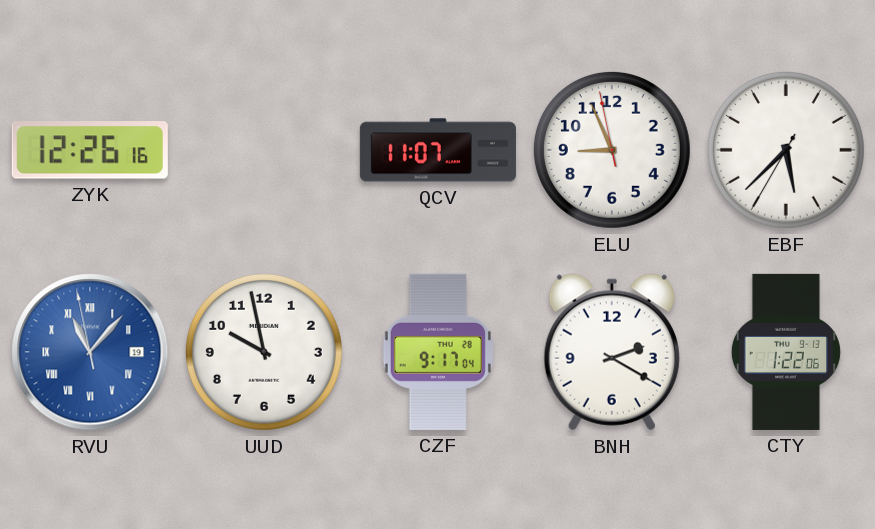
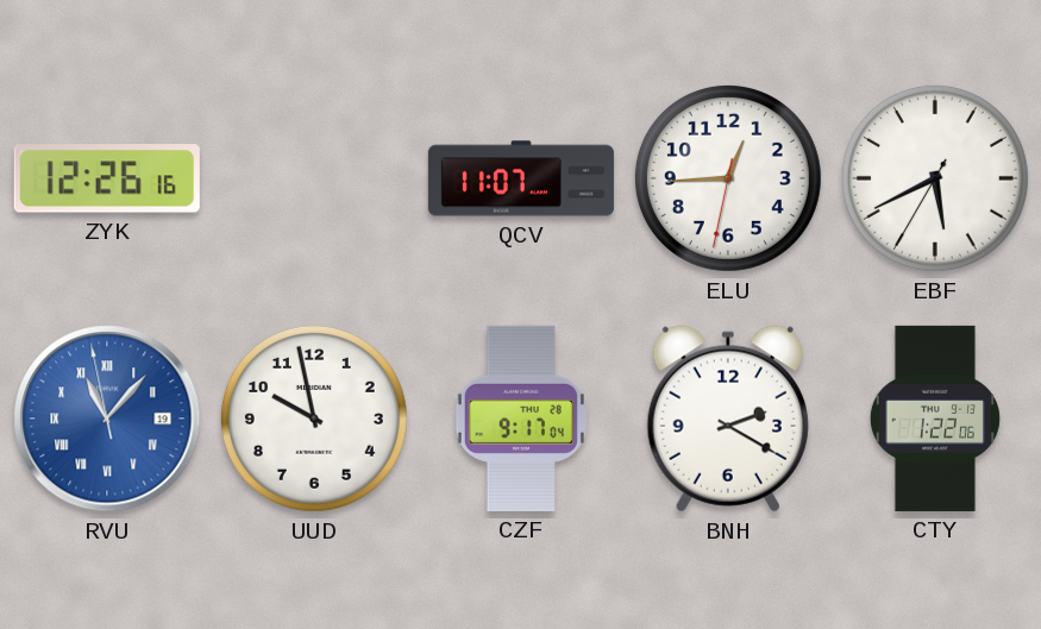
ELU: 8:55 -> 12:44
EBF: 5:37 -> 5:40
